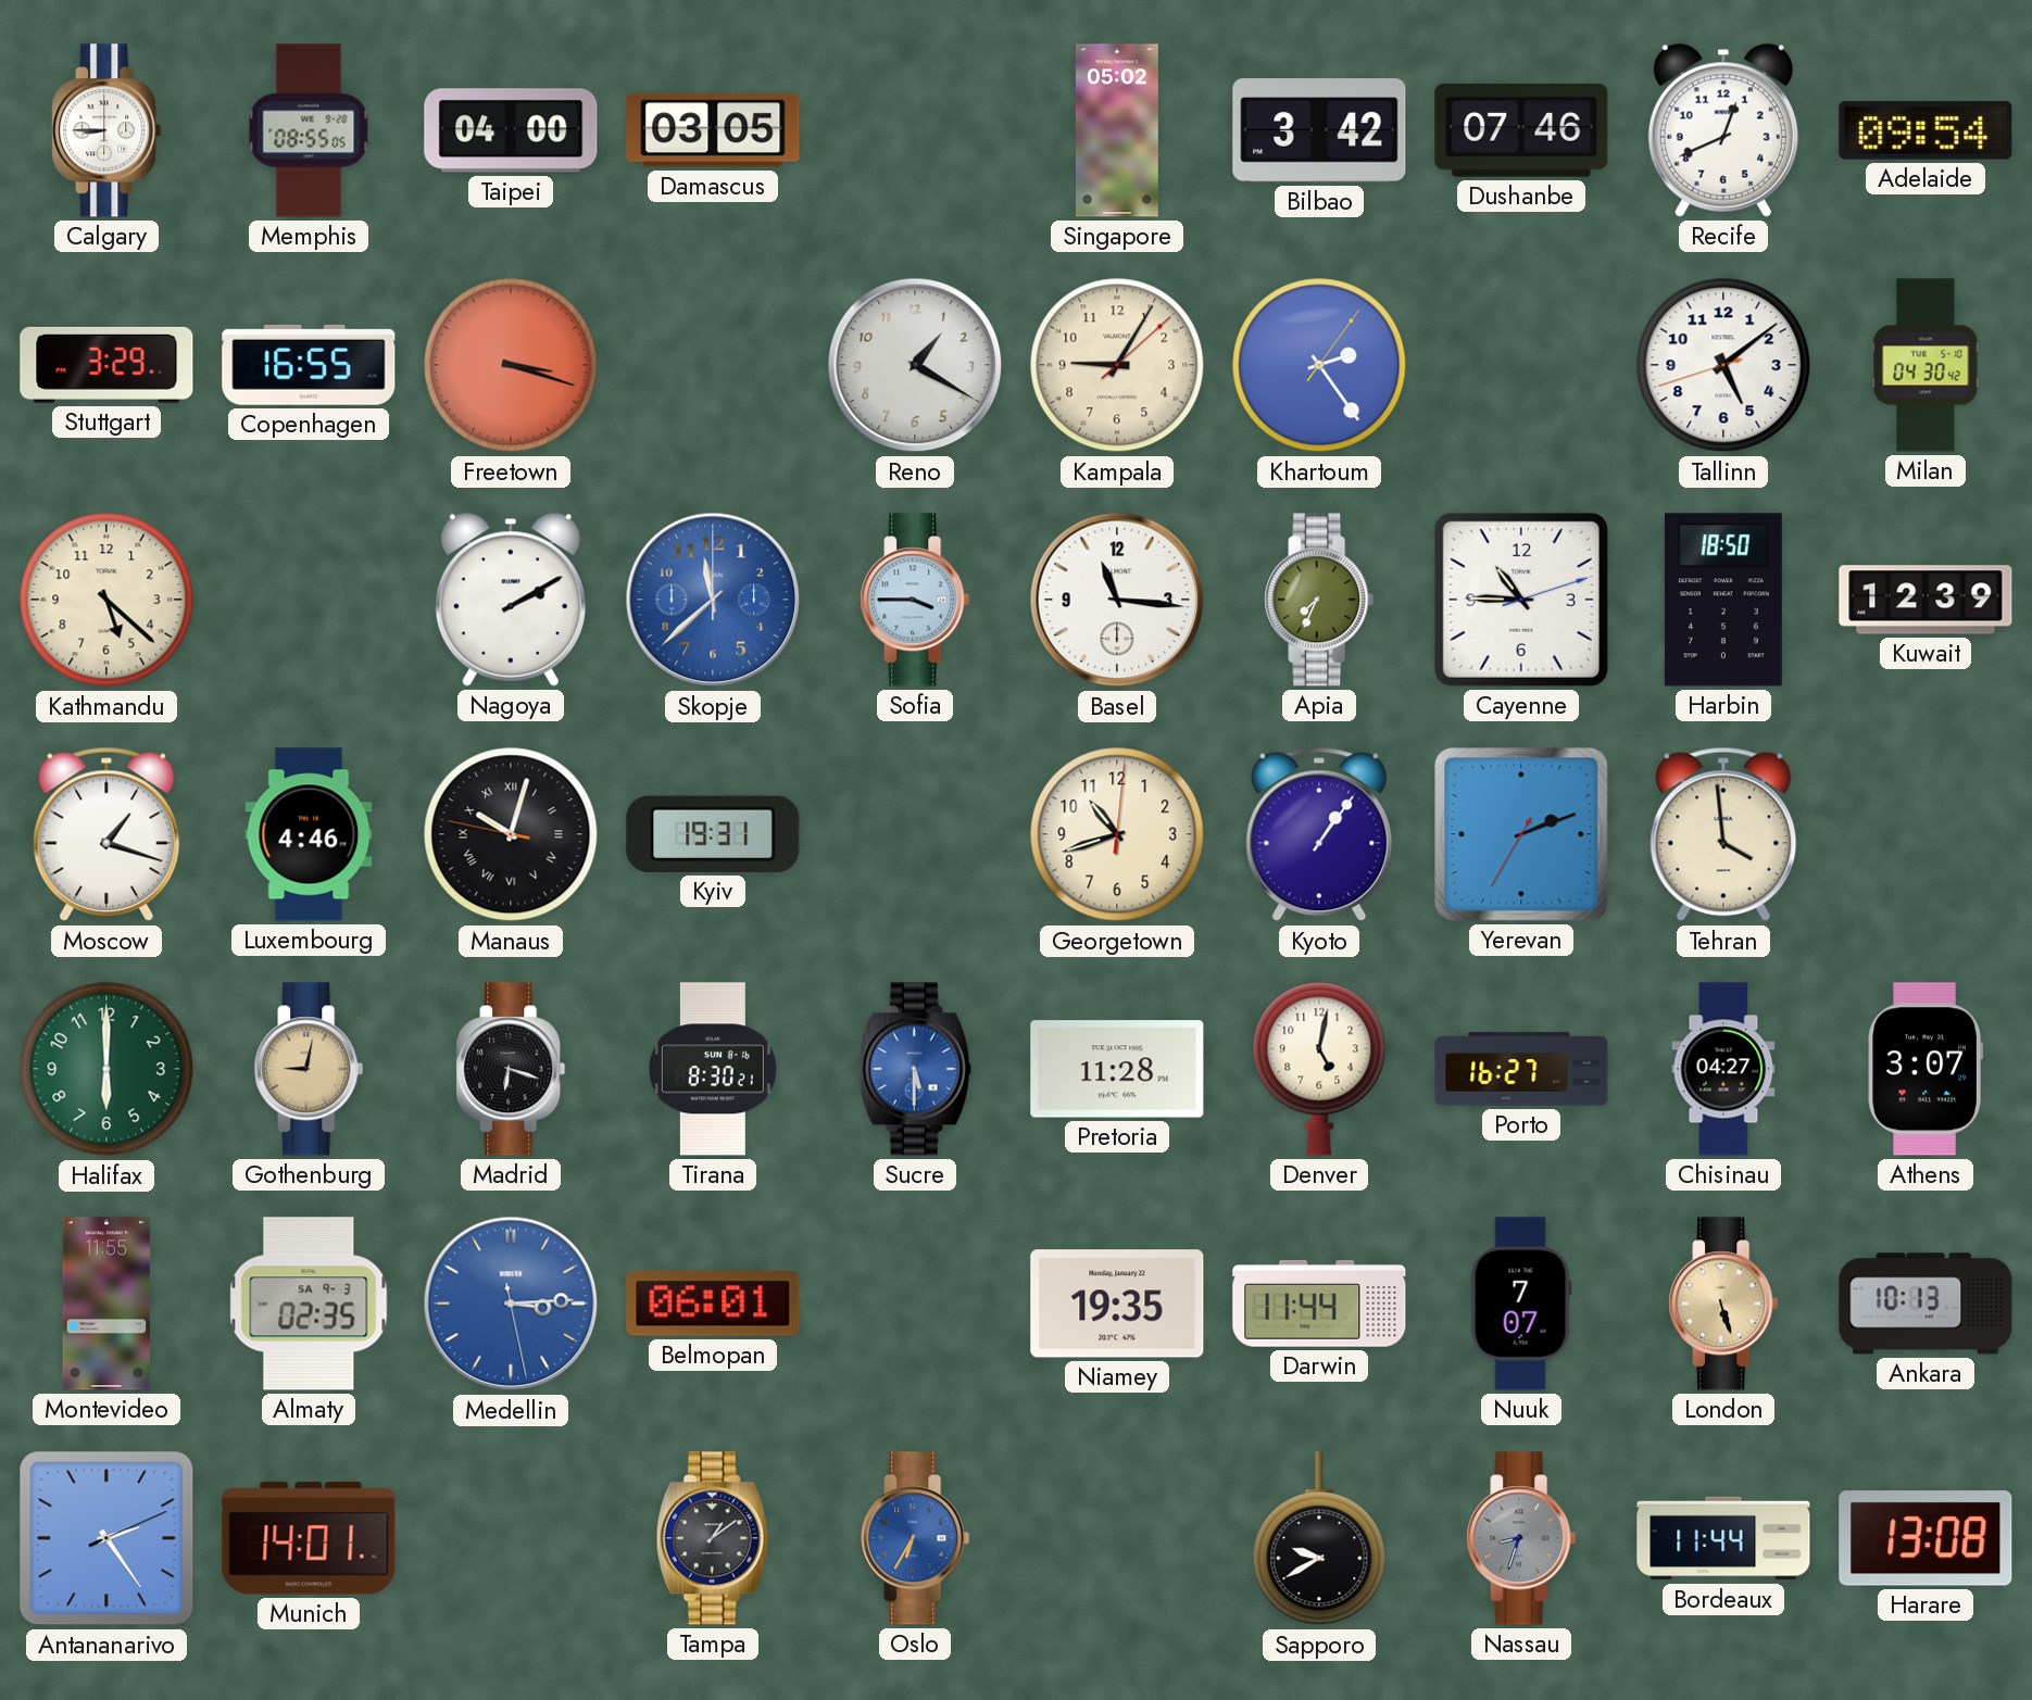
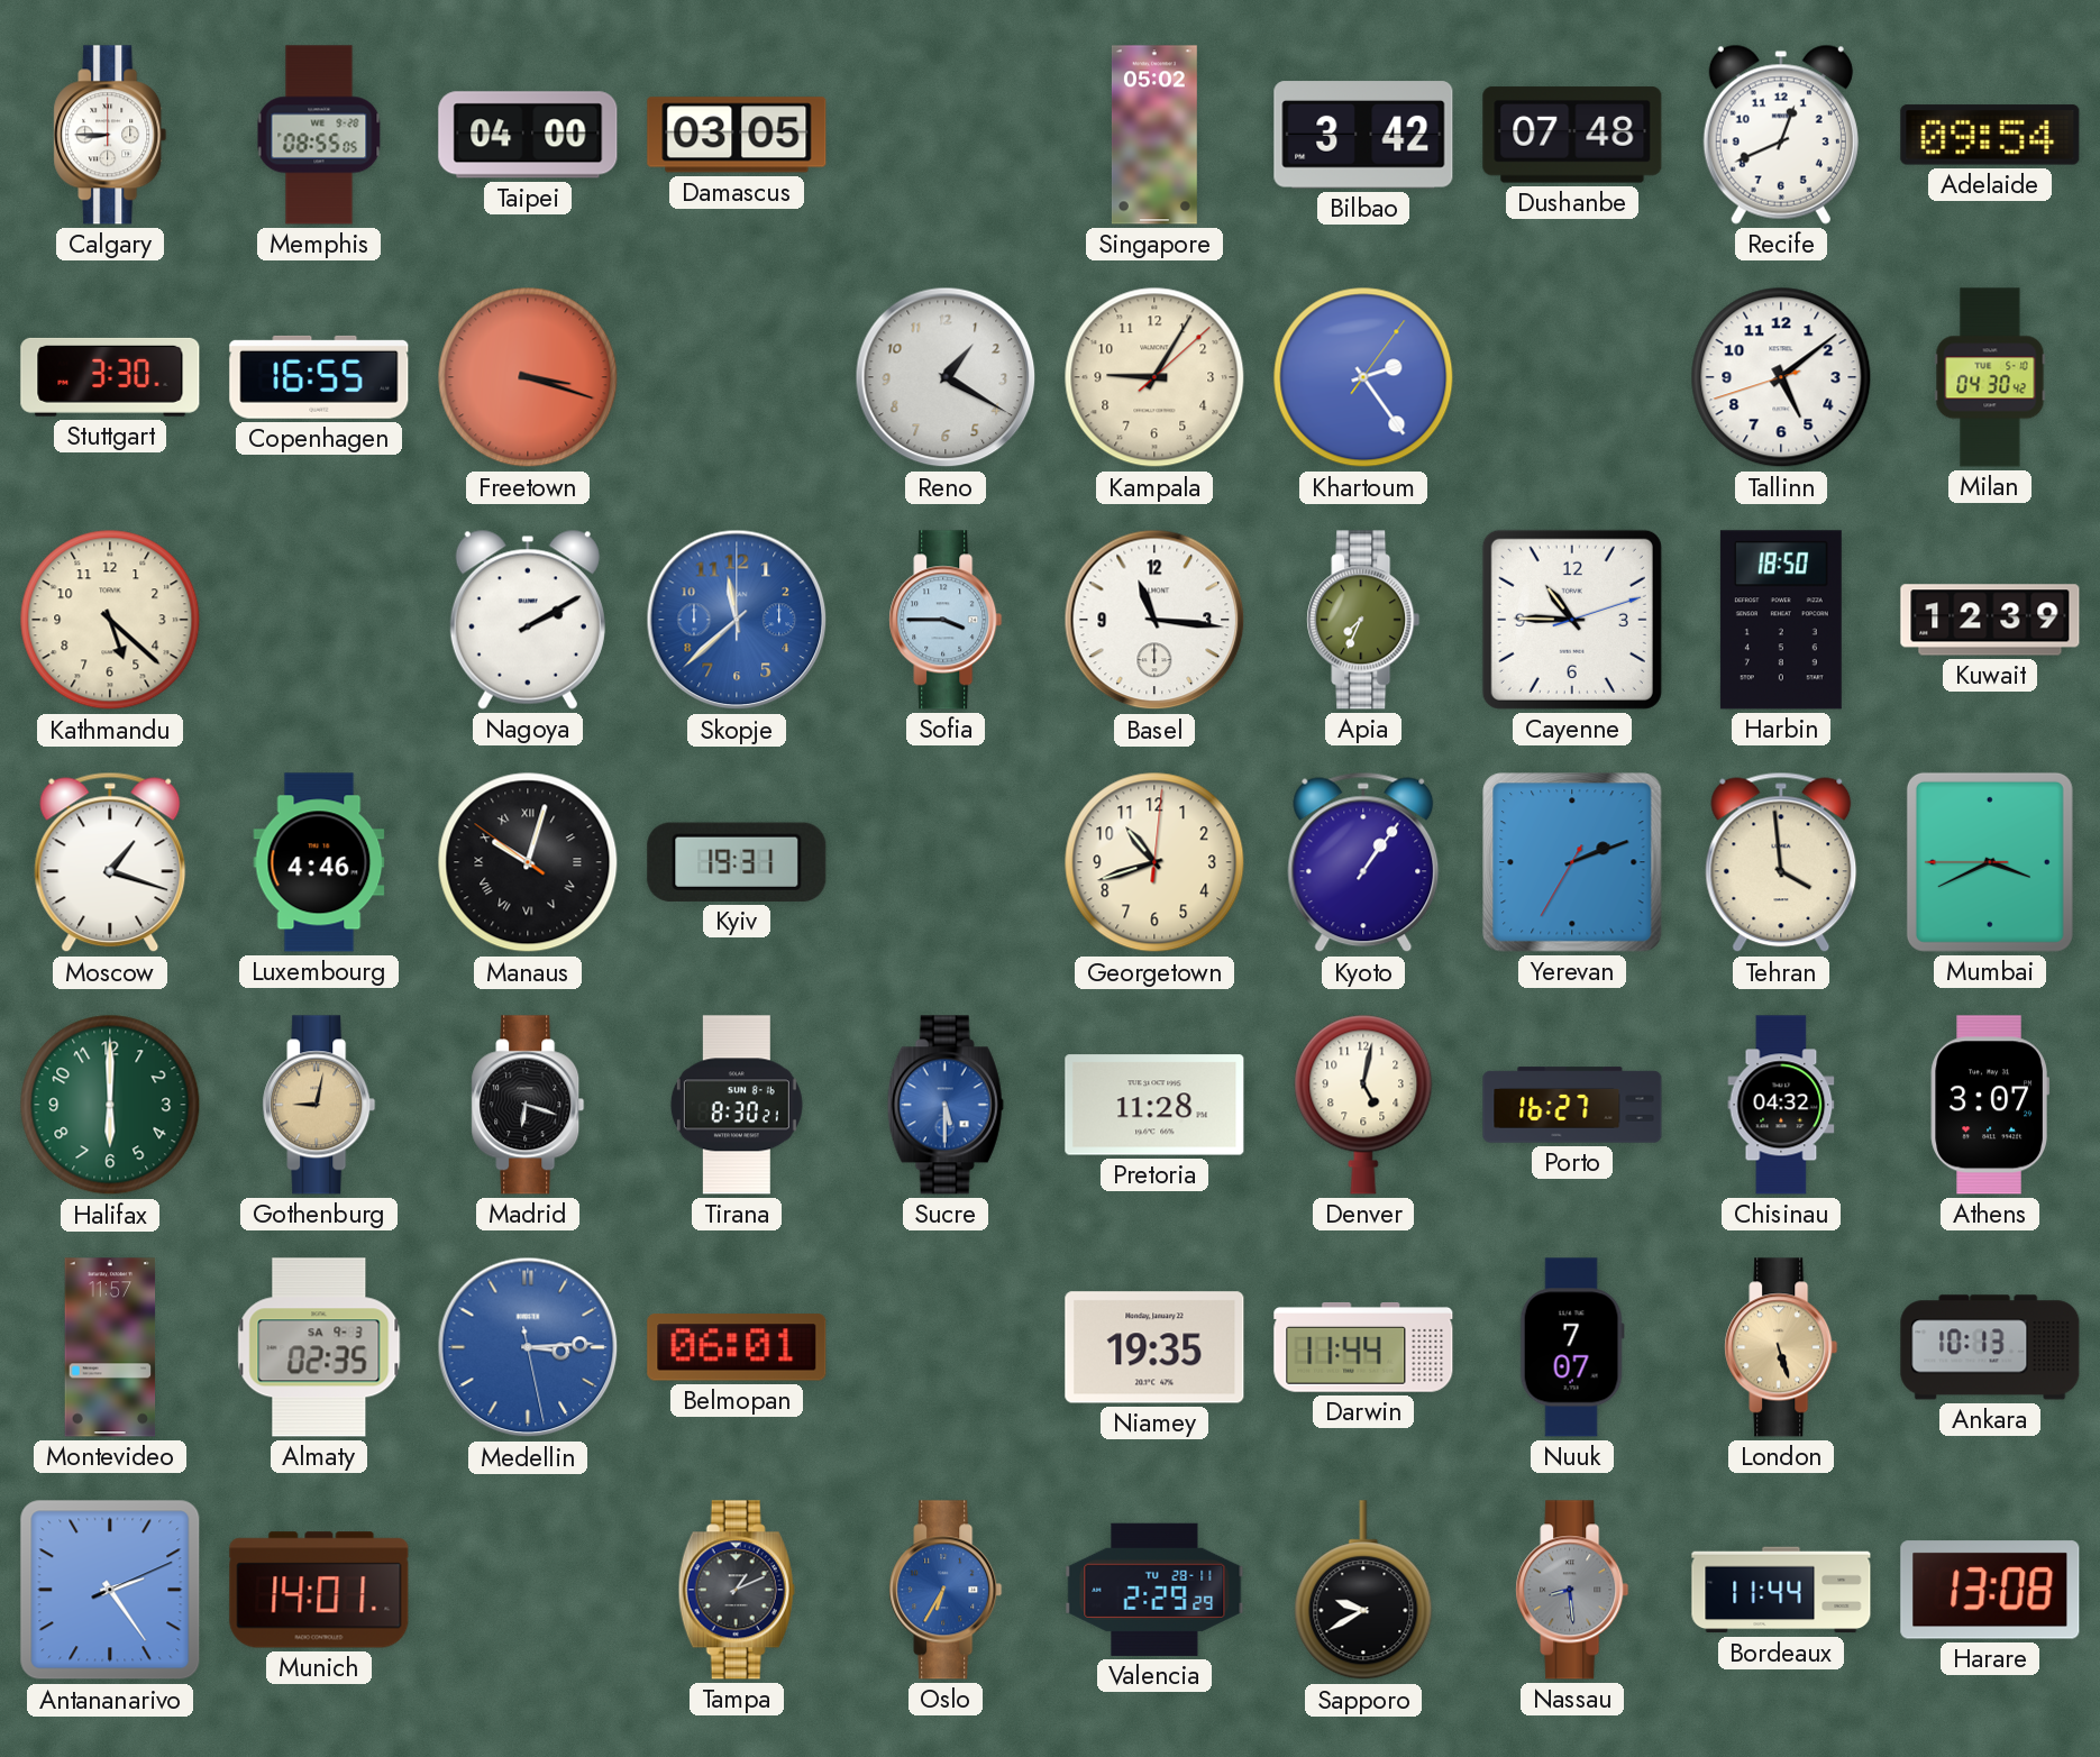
Dushanbe: 07:46 -> 07:48
Stuttgart: 3:29 -> 3:30
Manaus: 10:02:47 -> 10:02:51
Mumbai: none -> 3:40
Chisinau: 04:27 -> 04:32
Montevideo: 11:55 -> 11:57
Tampa: 1:09 -> 1:11
Valencia: none -> 2:29
Nassau: 8:33 -> 8:29
